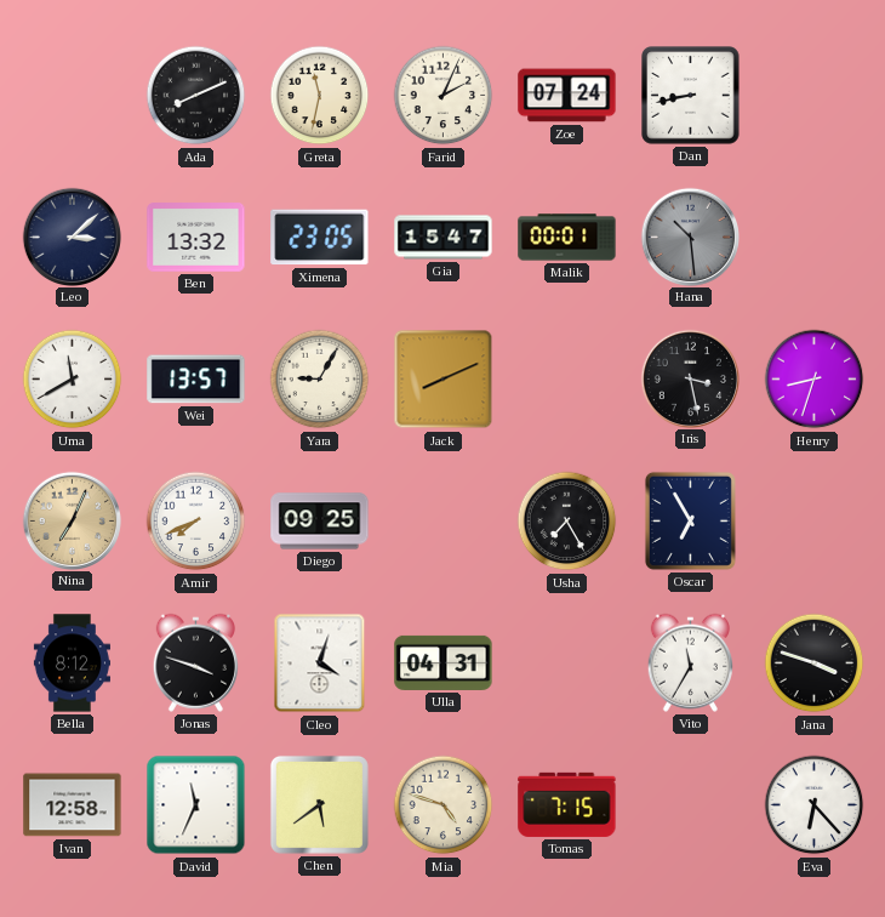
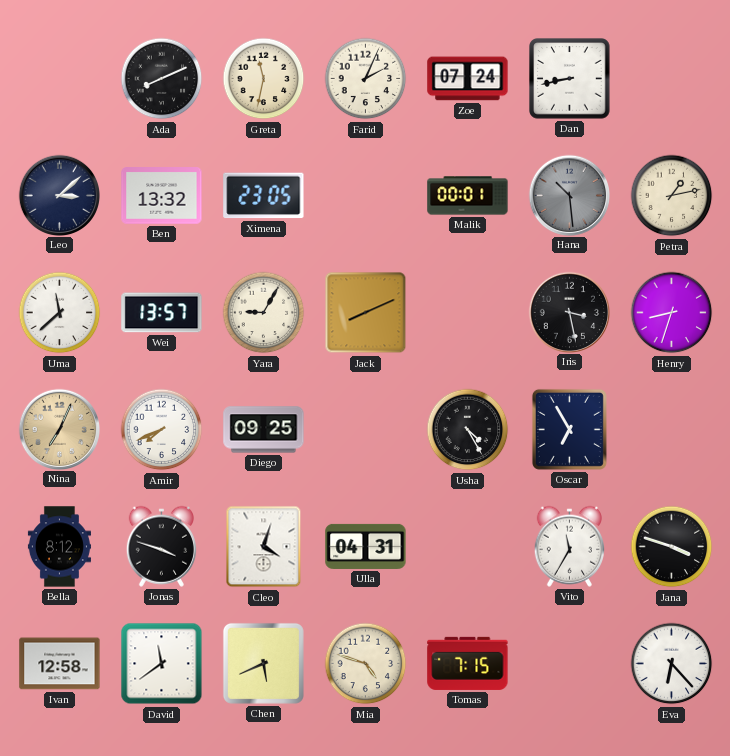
Gia: 15:47 -> none
Petra: none -> 1:13
Uma: 11:40 -> 11:38
Usha: 7:25 -> 4:25
David: 11:34 -> 11:39
Chen: 5:39 -> 5:41
